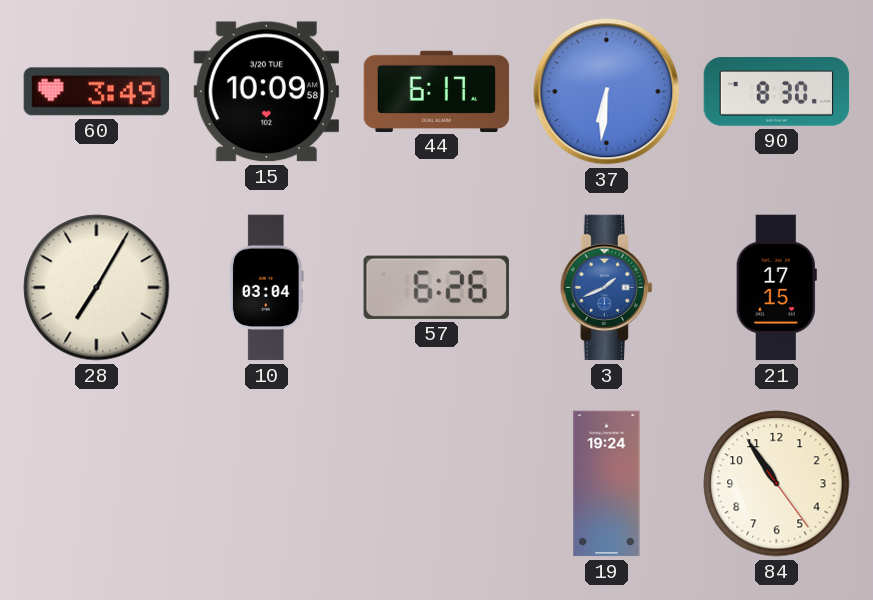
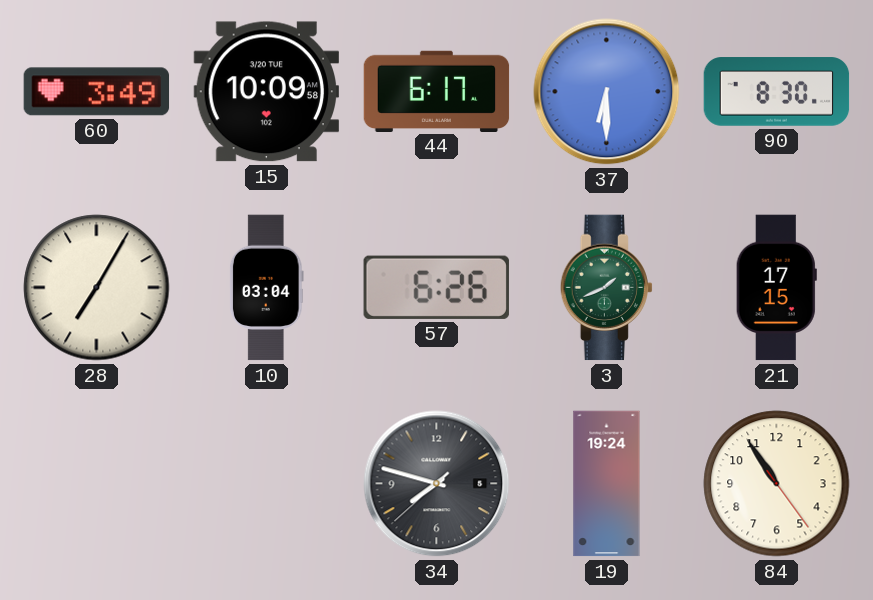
37: 6:31 -> 6:30
3 dial: blue -> green
34: none -> 7:47
